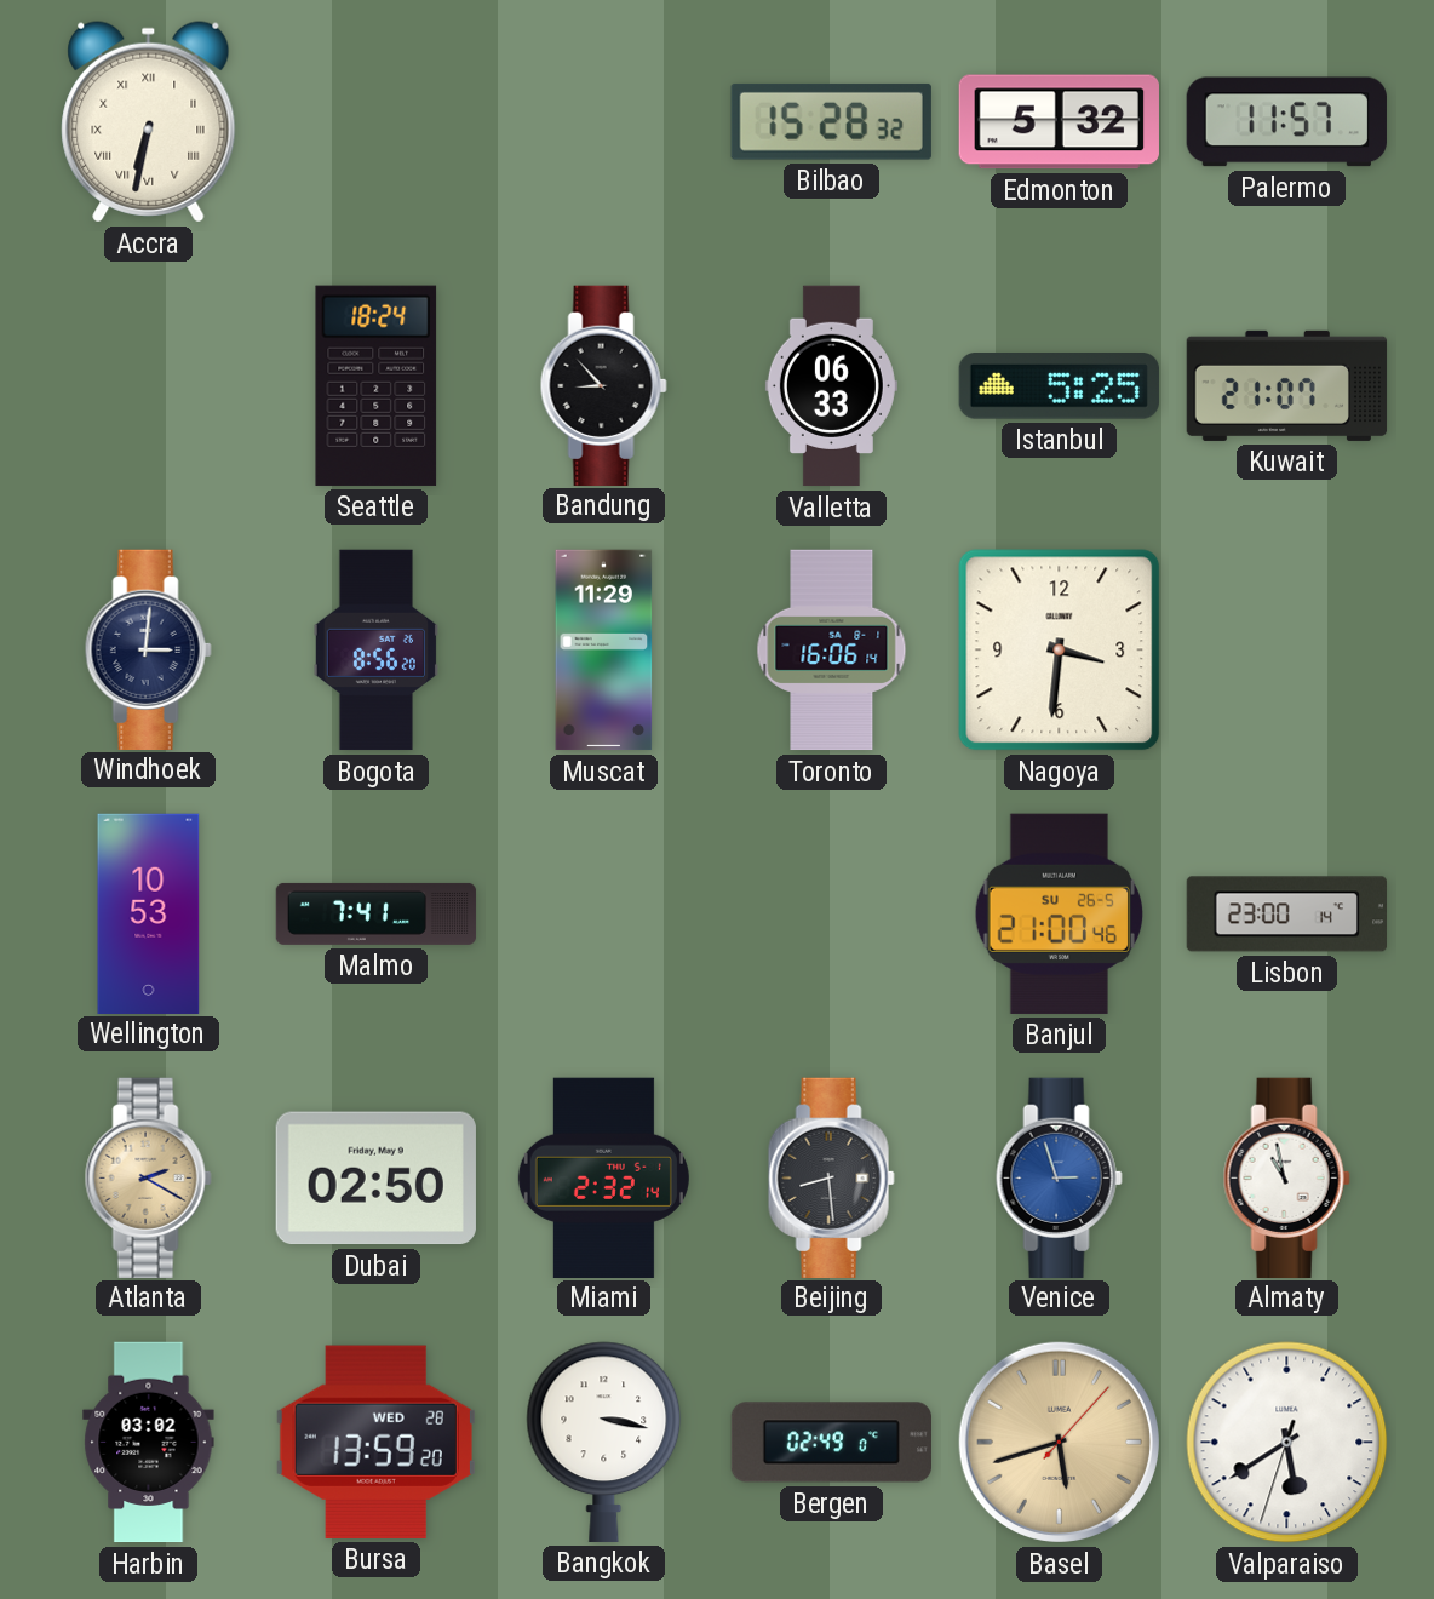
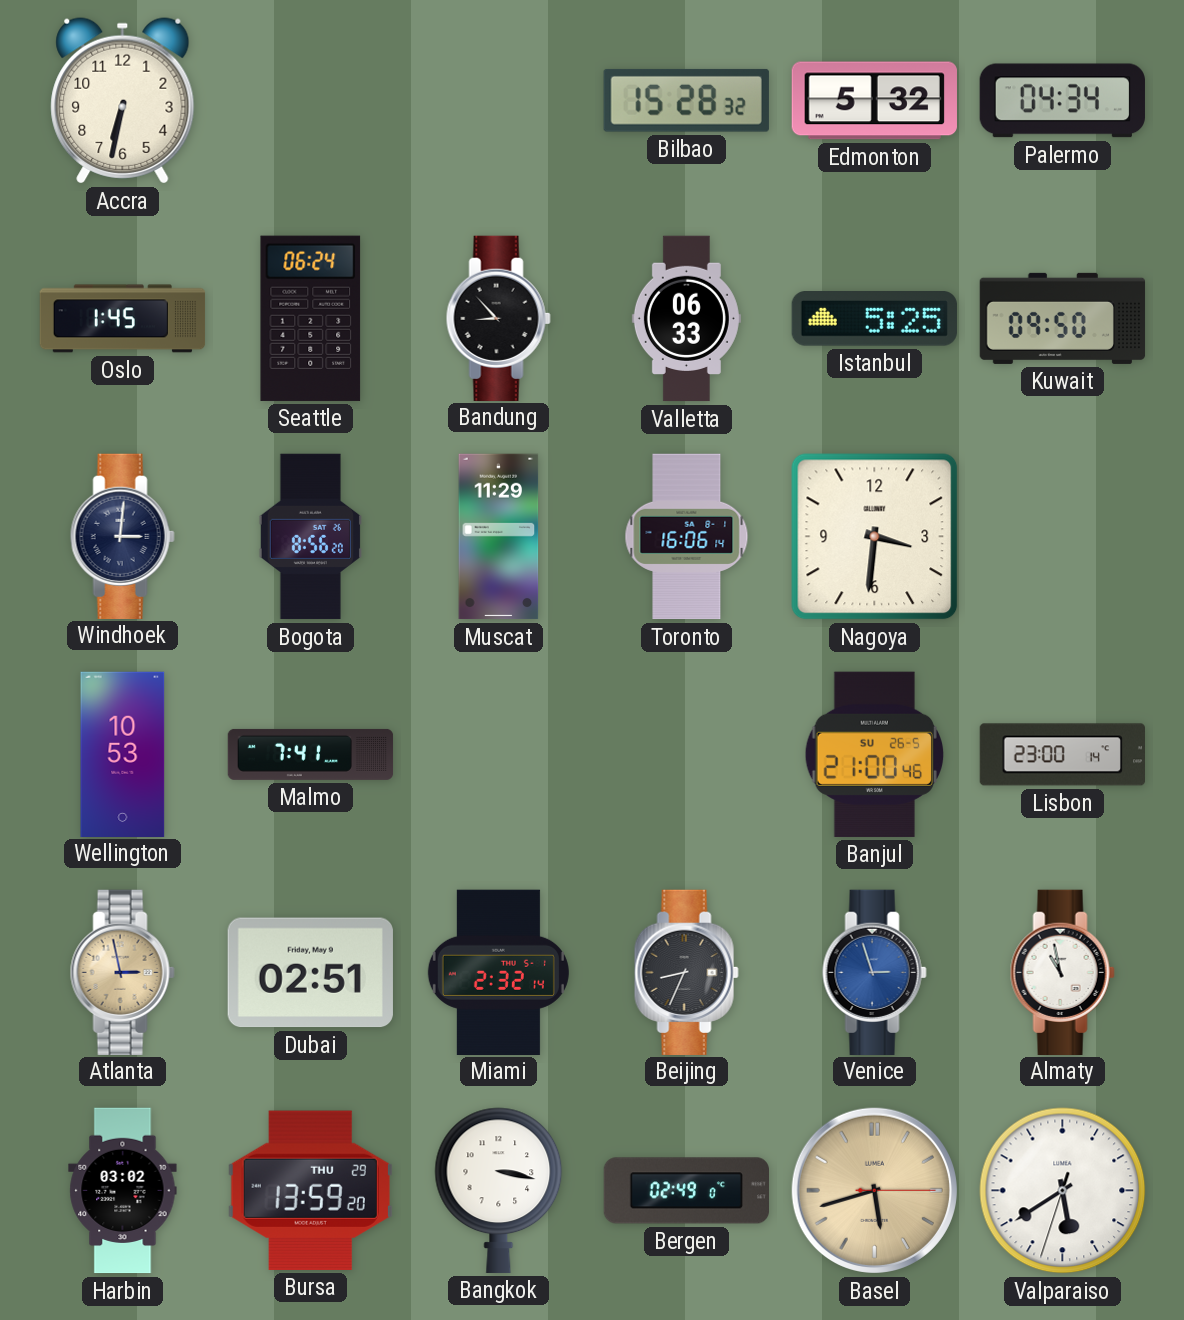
Accra numerals: Roman -> Arabic
Palermo: 11:57 -> 04:34
Oslo: none -> 1:45
Seattle: 18:24 -> 06:24
Kuwait: 21:07 -> 09:50
Atlanta: 2:20 -> 2:58
Dubai: 02:50 -> 02:51
Beijing: 8:29 -> 8:34
Bursa date: WED 28 -> THU 29
Basel: 5:42:07 -> 5:42:15
